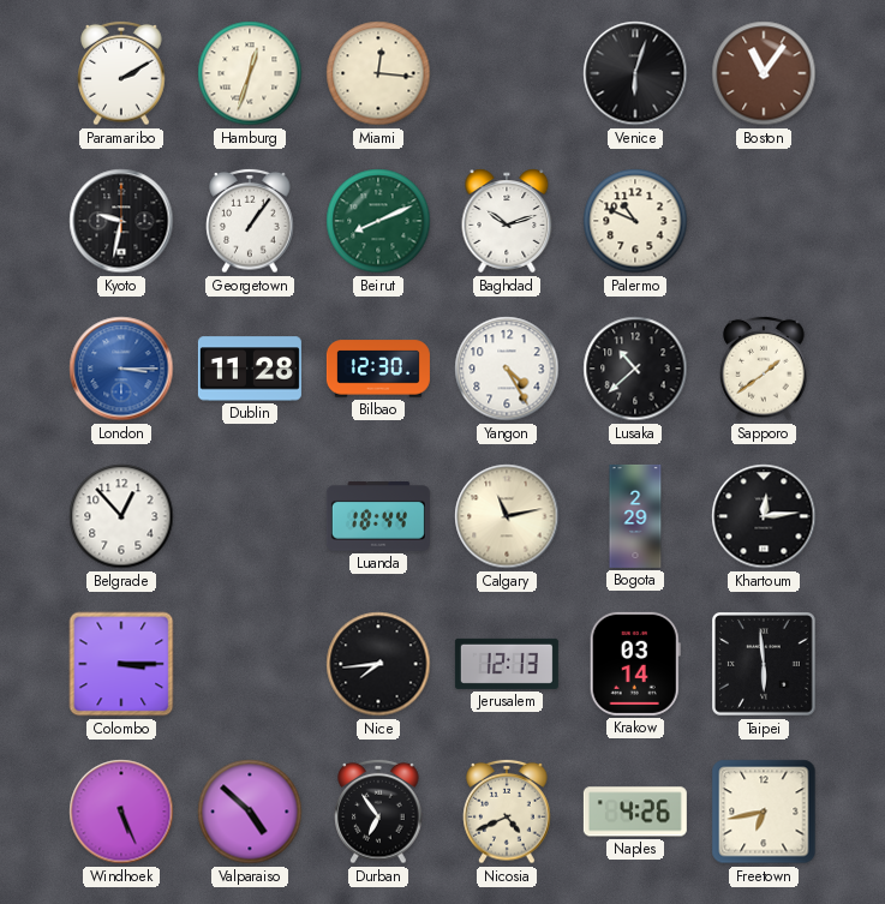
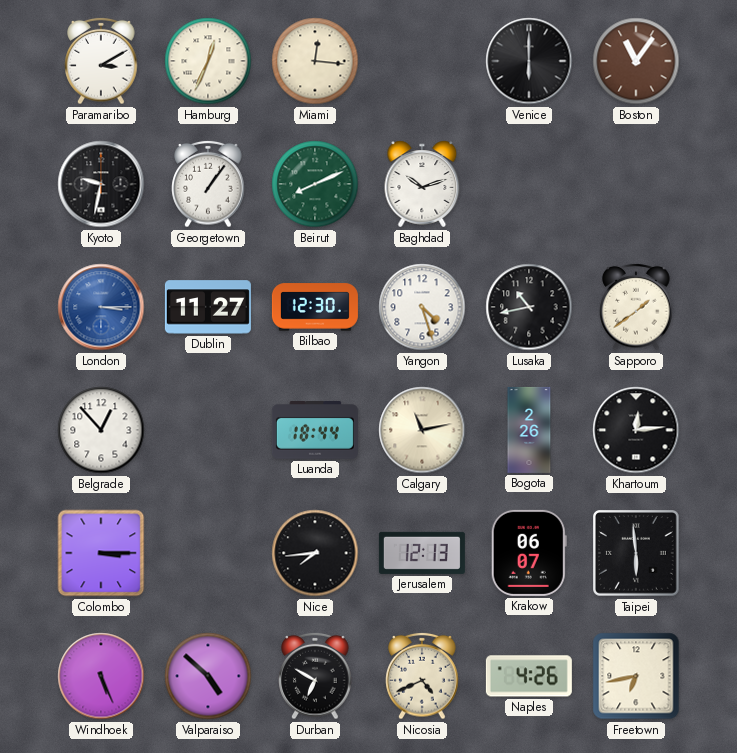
Paramaribo: 2:10 -> 3:10
Hamburg: 12:33 -> 12:34
Venice: 6:03 -> 6:00
Palermo: 10:49 -> none
Dublin: 11:28 -> 11:27
Yangon: 4:25 -> 4:27
Lusaka: 10:38 -> 10:43
Bogota: 2:29 -> 2:26
Krakow: 03:14 -> 06:07
Durban: 6:54 -> 6:50
